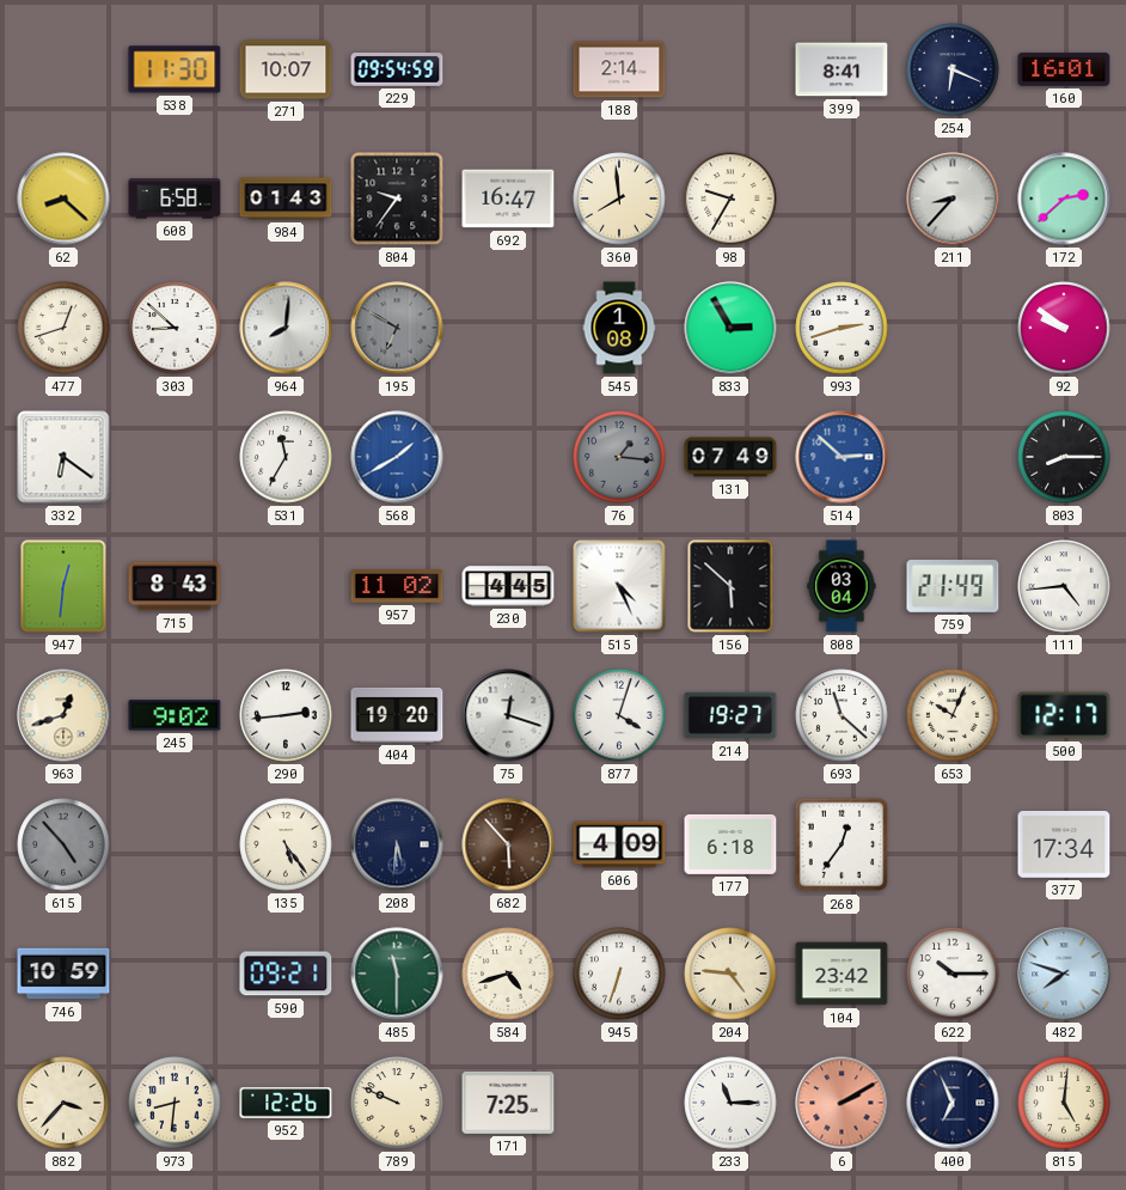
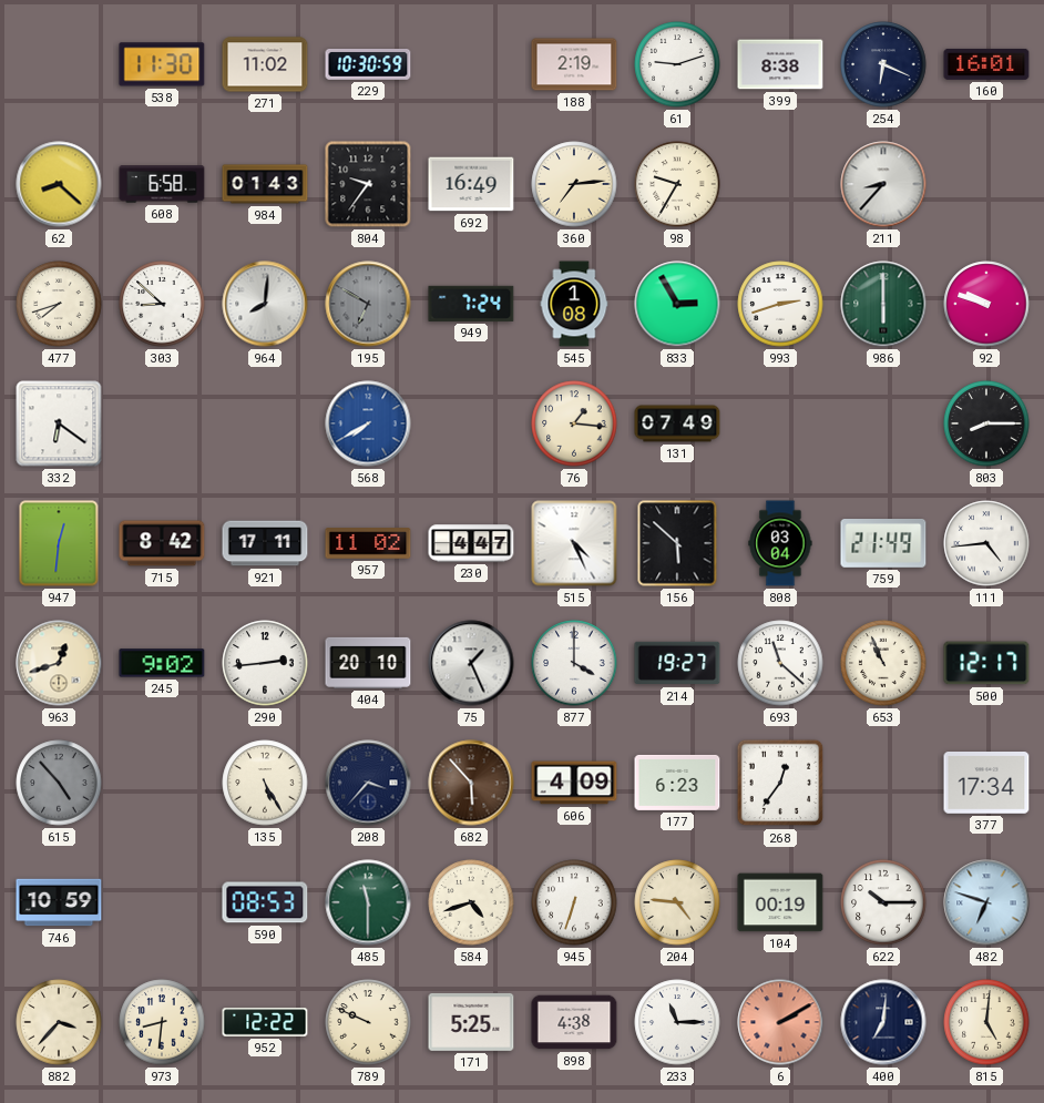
271: 10:07 -> 11:02
229: 09:54 -> 10:30
188: 2:14 -> 2:19
61: none -> 9:12
399: 8:41 -> 8:38
692: 16:47 -> 16:49
360: 7:59 -> 7:14
172: 2:38 -> none
477: 12:42 -> 7:42
949: none -> 7:24
986: none -> 6:00
92: 9:51 -> 9:48
531: 11:35 -> none
568: 1:40 -> 7:40
76 dial: grey -> cream
514: 2:52 -> none
715: 8:43 -> 8:42
921: none -> 17:11
230: 4:45 -> 4:47
404: 19:20 -> 20:10
75: 12:18 -> 1:26
877: 4:03 -> 4:00
653: 10:04 -> 10:56
135: 5:24 -> 5:25
208: 5:31 -> 3:37
177: 6:18 -> 6:23
590: 09:21 -> 08:53
104: 23:42 -> 00:19
482: 7:48 -> 6:48
952: 12:26 -> 12:22
171: 7:25 -> 5:25
898: none -> 4:38
400: 6:56 -> 7:01
